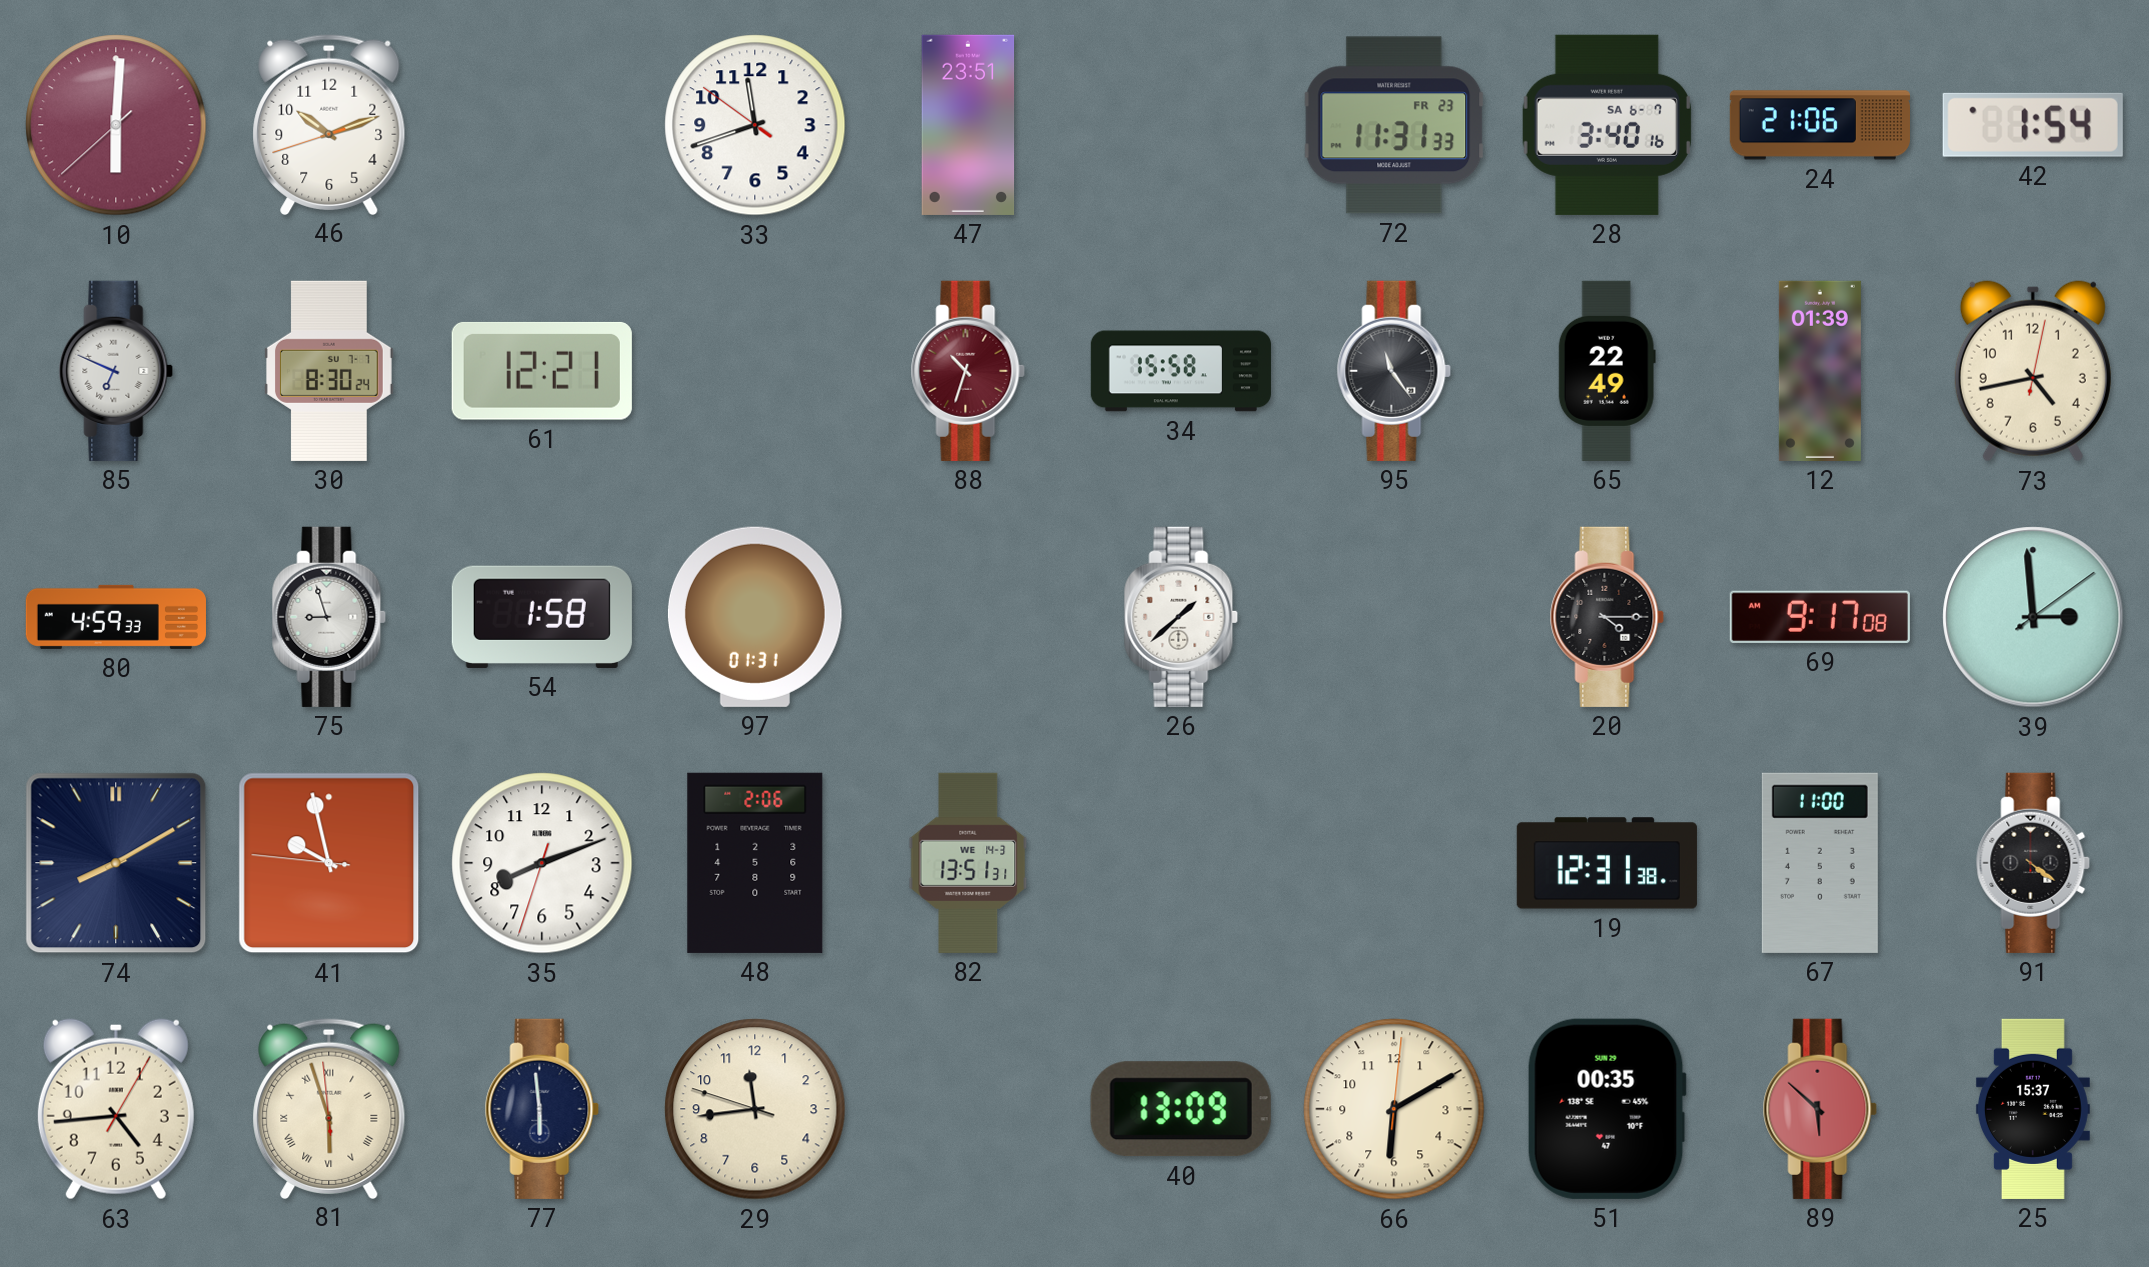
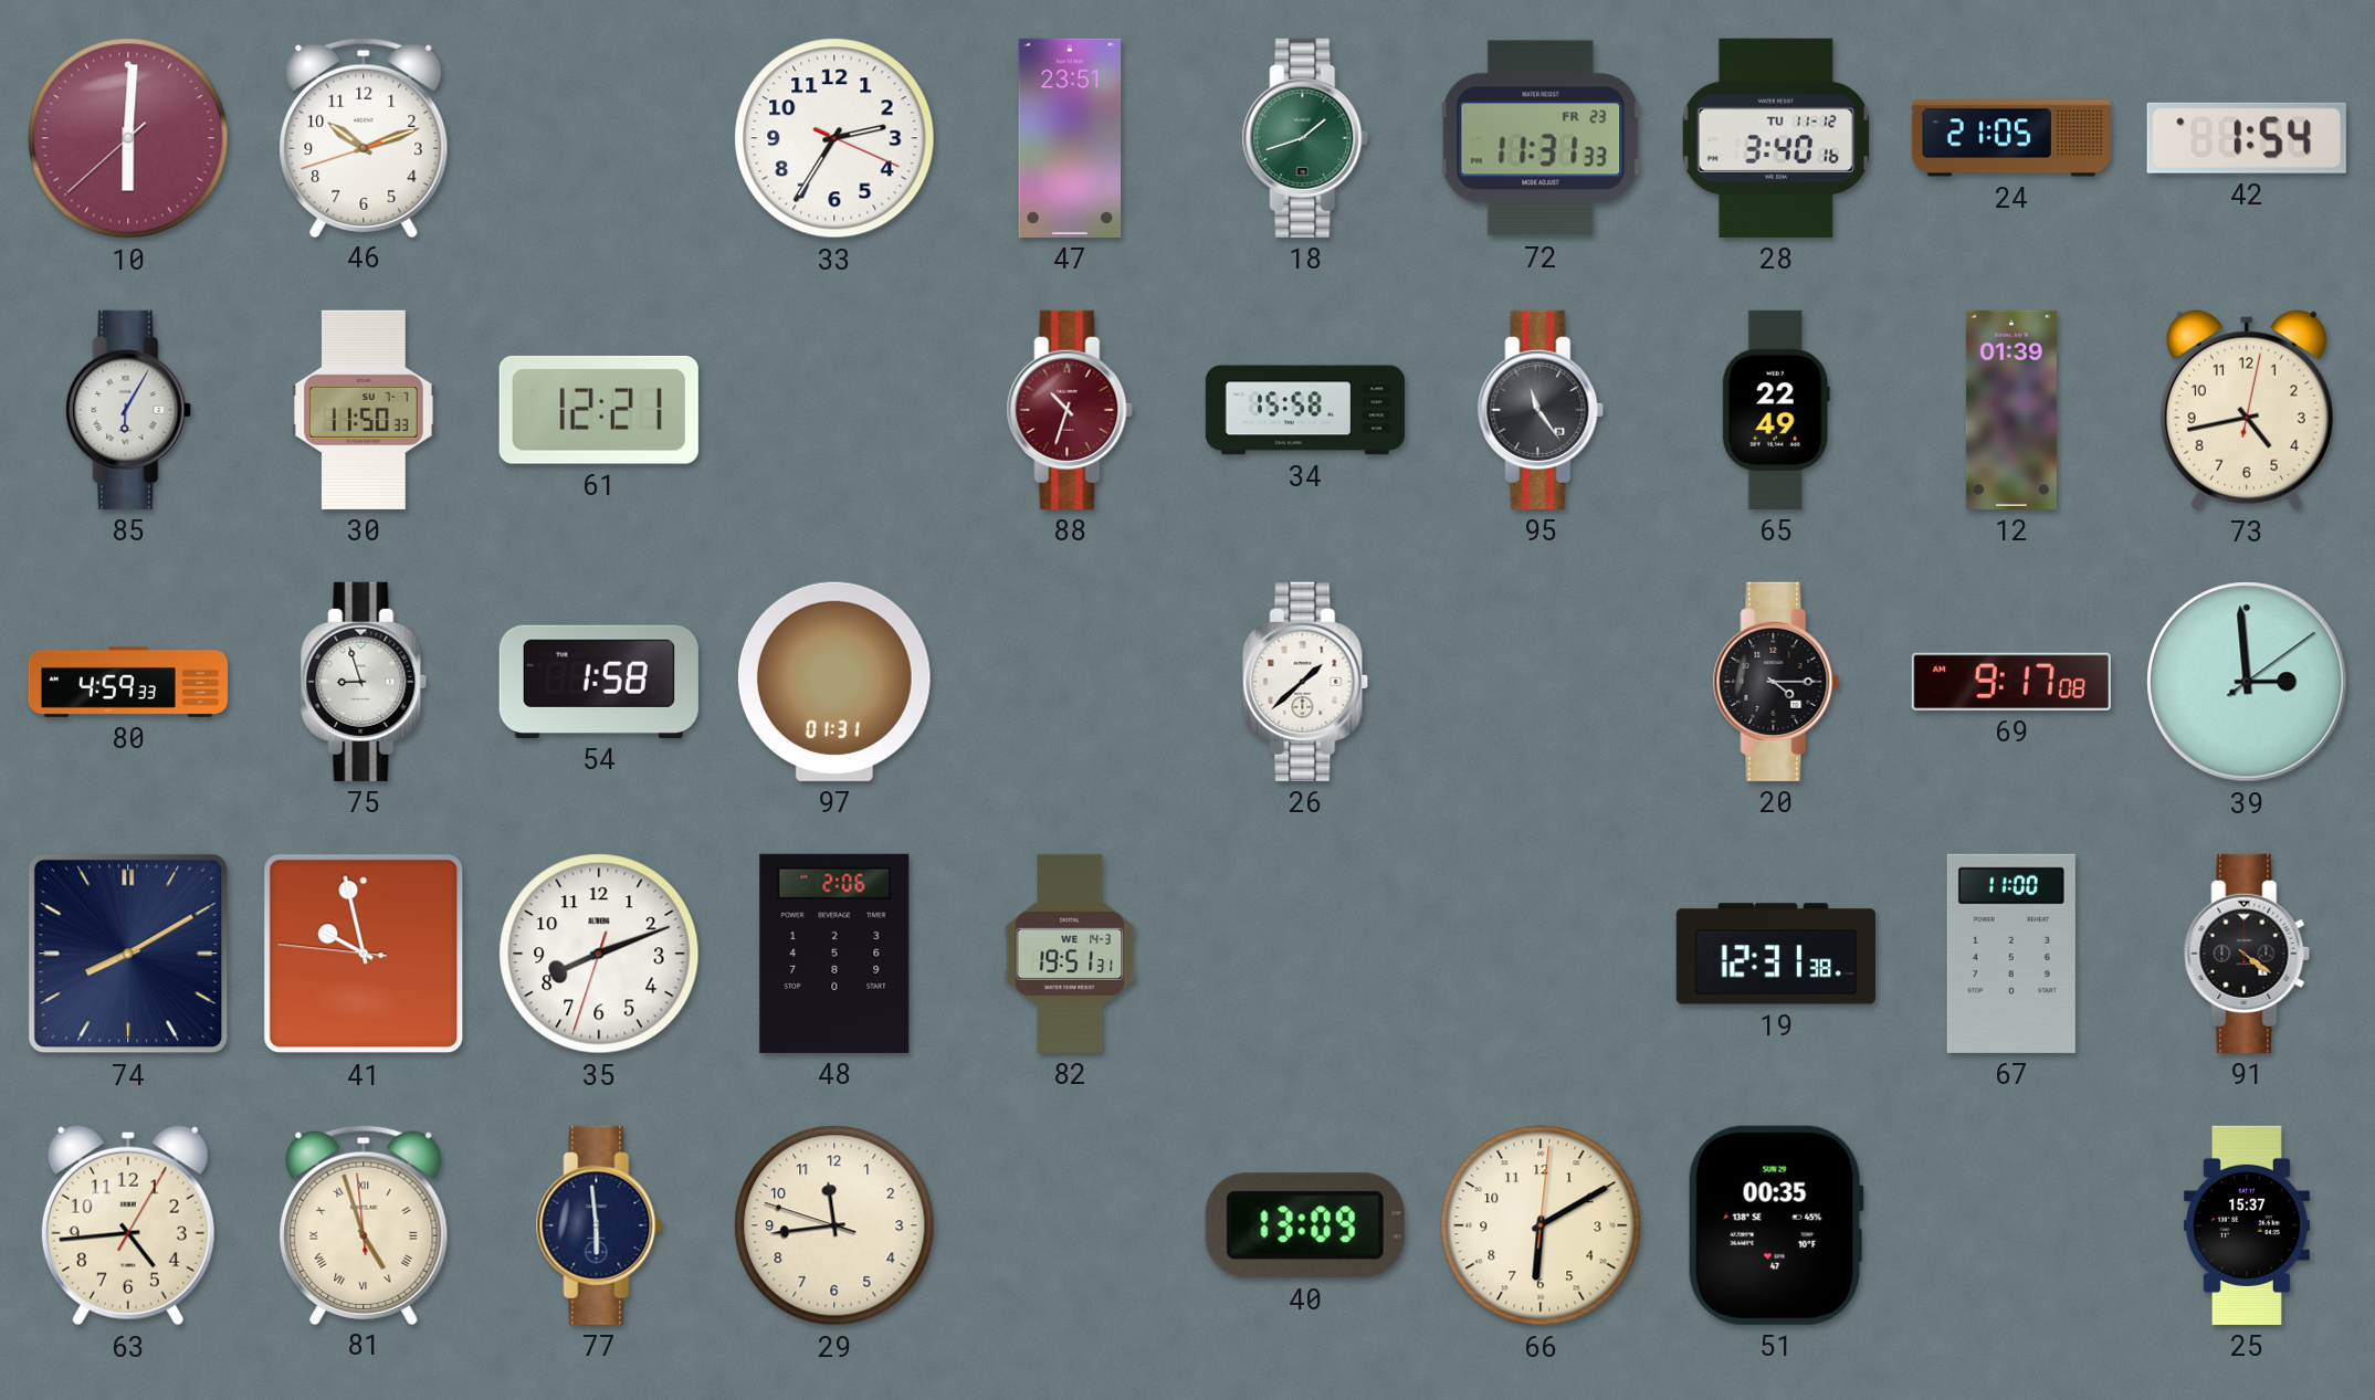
33: 11:41 -> 2:35
18: none -> 1:42
28 date: SA 6-7 -> TU 11-12
24: 21:06 -> 21:05
85: 6:49 -> 6:05
30: 8:30 -> 11:50
82: 13:51 -> 19:51
81: 5:56 -> 4:56
89: 5:52 -> none
